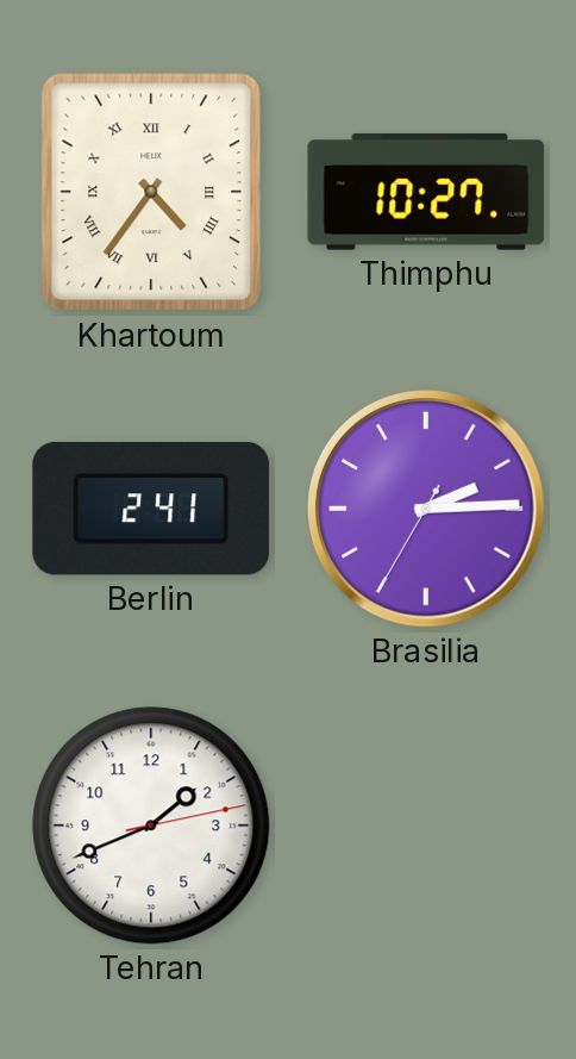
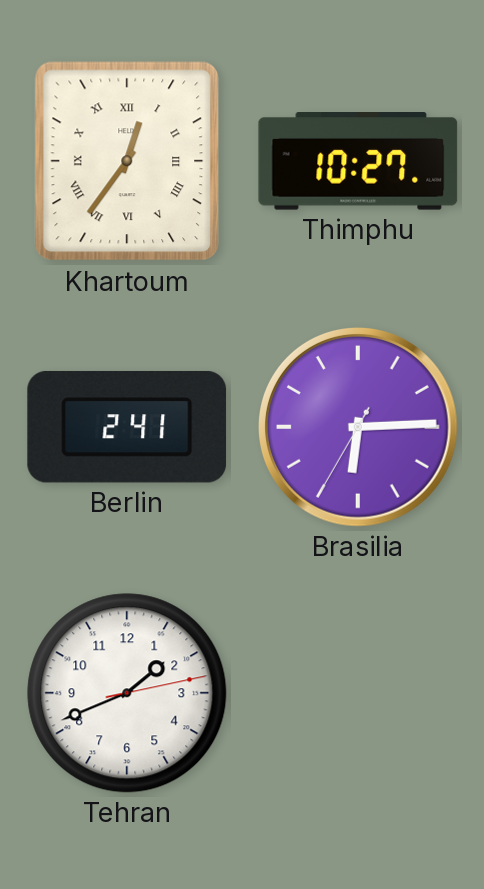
Khartoum: 4:36 -> 12:36
Brasilia: 2:14 -> 6:14
